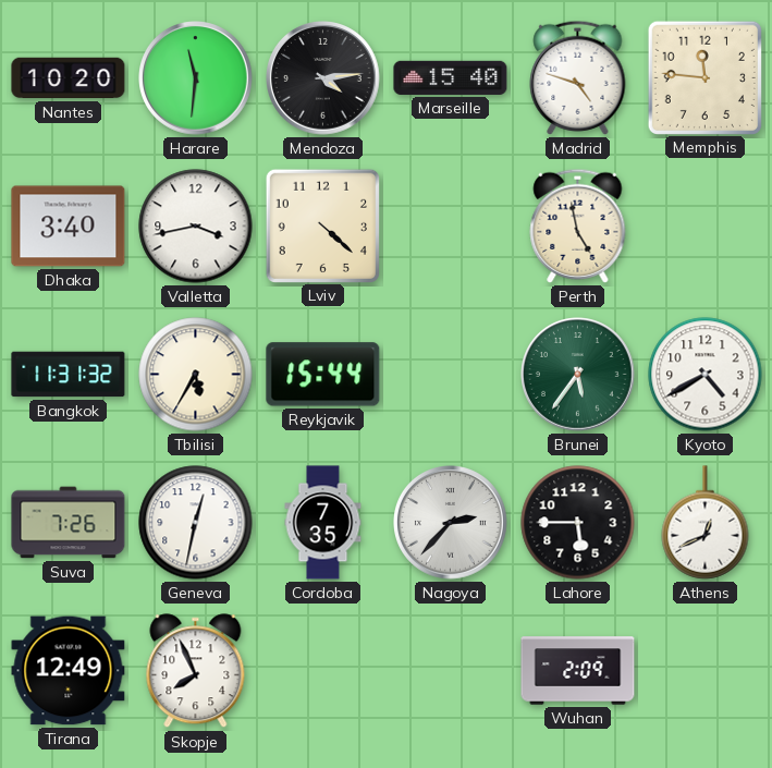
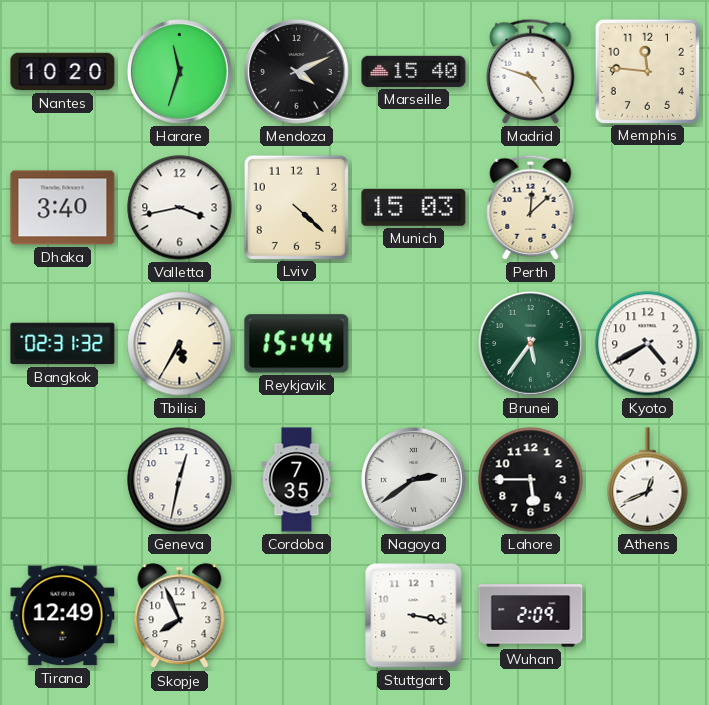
Harare: 11:31 -> 11:33
Mendoza: 4:14 -> 4:11
Munich: none -> 15:03
Perth: 4:58 -> 12:08
Bangkok: 11:31 -> 02:31
Suva: 7:26 -> none
Nagoya: 2:37 -> 2:39
Stuttgart: none -> 3:17
